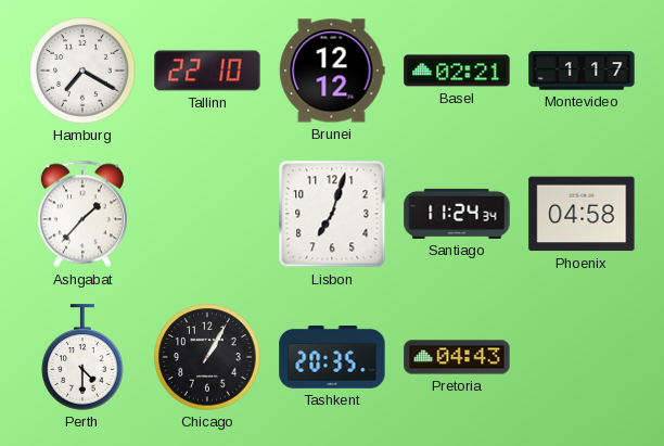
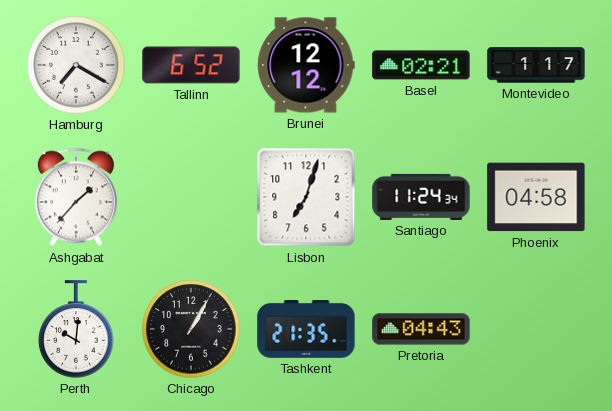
Tallinn: 22:10 -> 6:52
Perth: 4:30 -> 10:01
Tashkent: 20:35 -> 21:35
